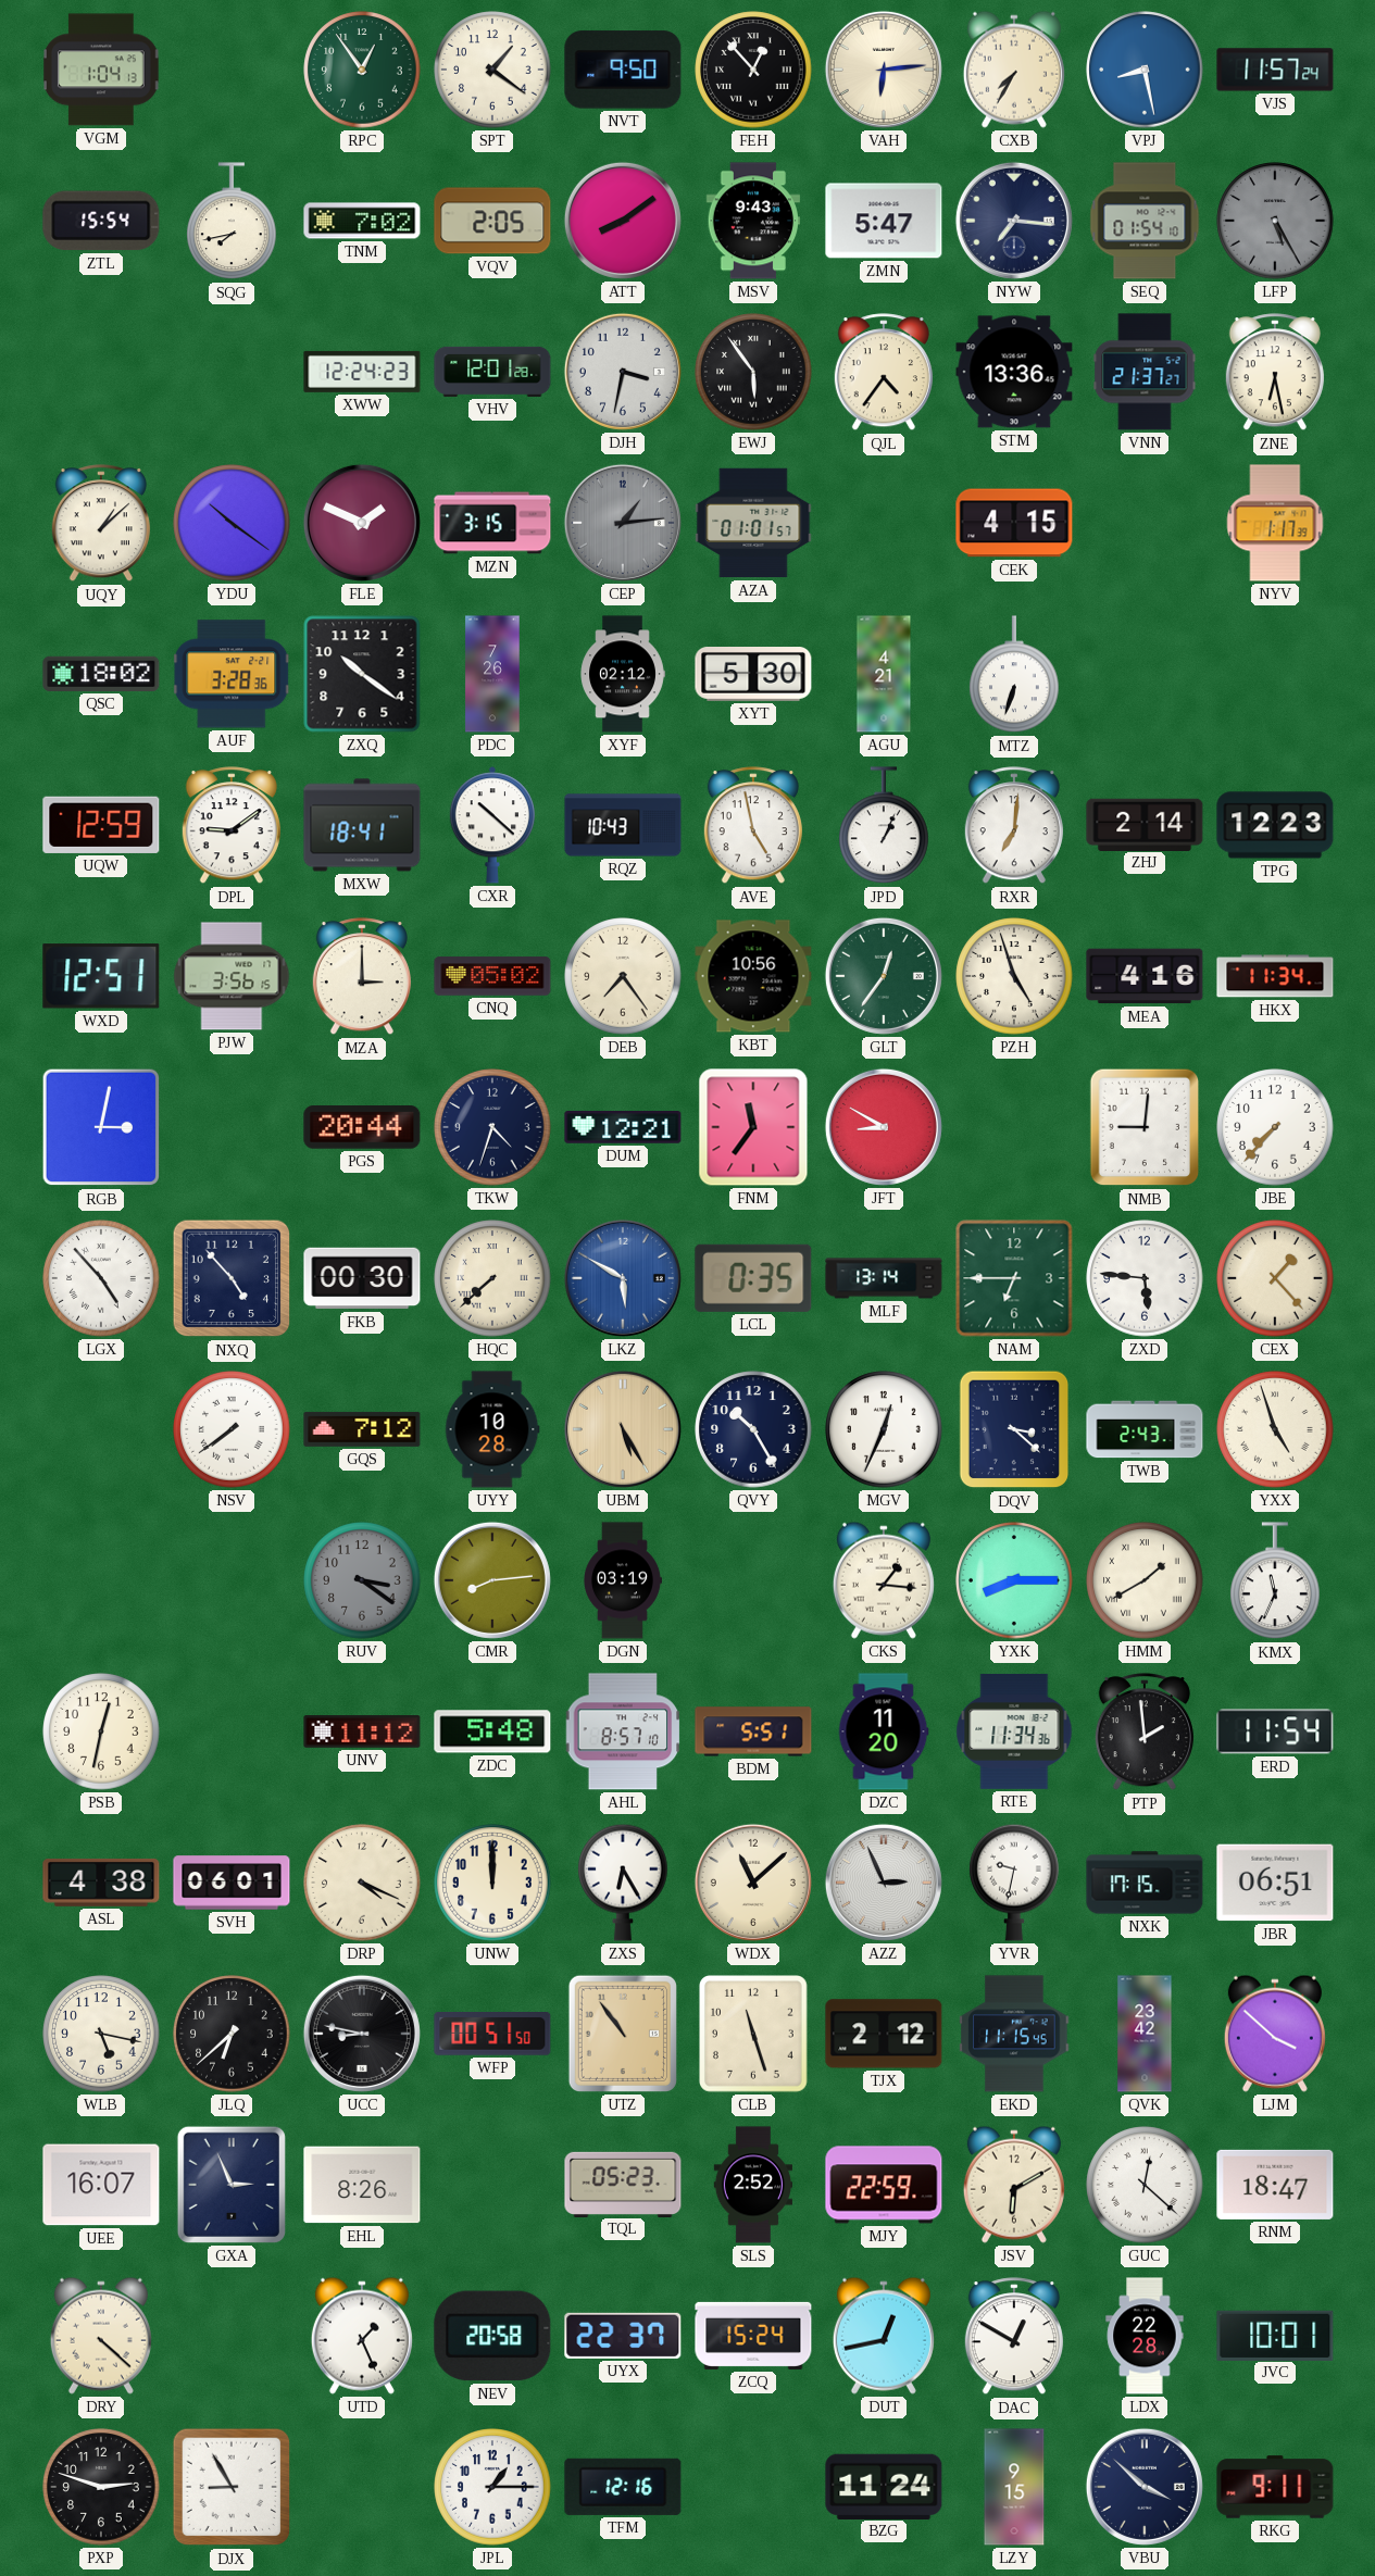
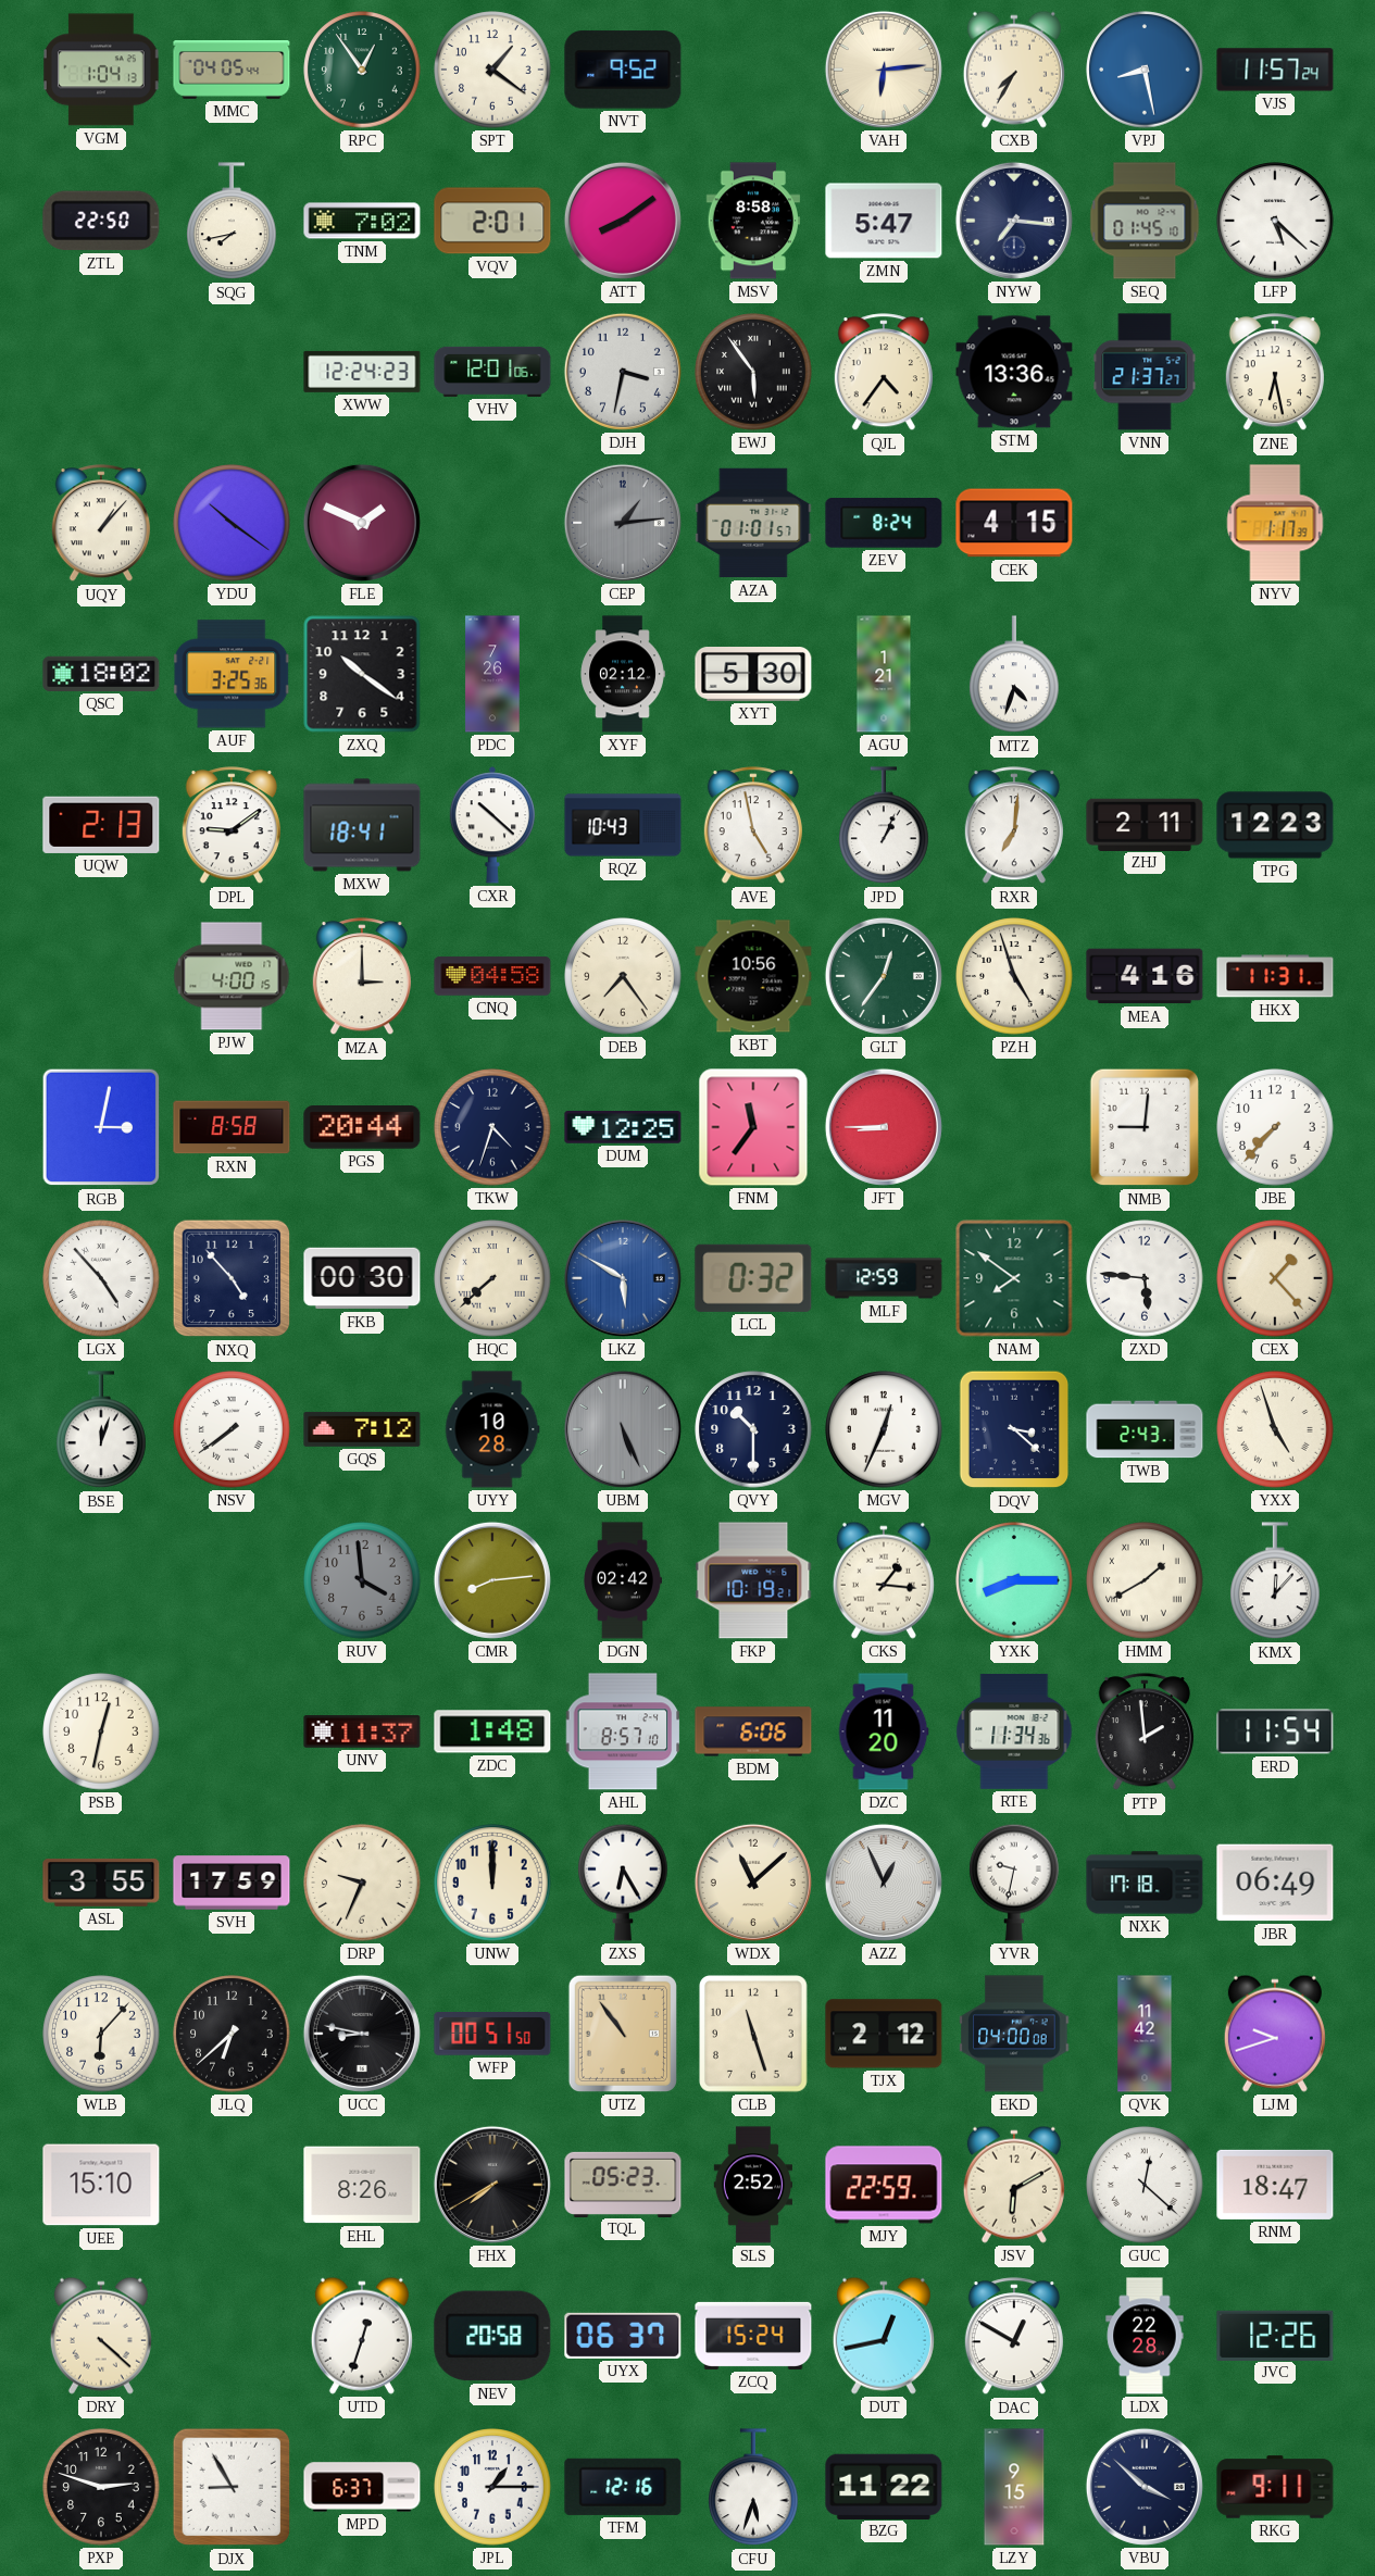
MMC: none -> 04:05
NVT: 9:50 -> 9:52
FEH: 12:53 -> none
ZTL: 15:54 -> 22:50
VQV: 2:05 -> 2:01
MSV: 9:43 -> 8:58
SEQ: 01:54 -> 01:45
LFP: 5:25 -> 5:22
LFP dial: grey -> white
VHV: 12:01:28 -> 12:01:06
UQY: 1:08 -> 1:07
MZN: 3:15 -> none
ZEV: none -> 8:24
AUF: 3:28 -> 3:25
AGU: 4:21 -> 1:21
MTZ: 6:33 -> 4:33
UQW: 12:59 -> 2:13
ZHJ: 2:14 -> 2:11
WXD: 12:51 -> none
PJW: 3:56 -> 4:00
CNQ: 05:02 -> 04:58
HKX: 11:34 -> 11:31
RXN: none -> 8:58
DUM: 12:21 -> 12:25
JFT: 8:50 -> 8:45
LCL: 0:35 -> 0:32
MLF: 13:14 -> 12:59
NAM: 6:45 -> 7:51
BSE: none -> 12:03
UBM: 5:25 -> 5:26
UBM dial: champagne -> grey
QVY: 10:25 -> 10:30
RUV: 3:21 -> 3:59
DGN: 03:19 -> 02:42
FKP: none -> 10:19
KMX: 11:34 -> 12:07
UNV: 11:12 -> 11:37
ZDC: 5:48 -> 1:48
BDM: 5:51 -> 6:06
ASL: 4:38 -> 3:55
SVH: 06:01 -> 17:59
DRP: 4:19 -> 9:34
AZZ: 2:56 -> 12:56
NXK: 17:15 -> 17:18
JBR: 06:51 -> 06:49
WLB: 5:17 -> 6:07
EKD: 11:15 -> 04:00
QVK: 23:42 -> 11:42
LJM: 3:52 -> 9:42
UEE: 16:07 -> 15:10
GXA: 2:56 -> none
FHX: none -> 7:40
UTD: 1:26 -> 12:33
UYX: 22:37 -> 06:37
JVC: 10:01 -> 12:26
MPD: none -> 6:37
CFU: none -> 5:33
BZG: 11:24 -> 11:22
